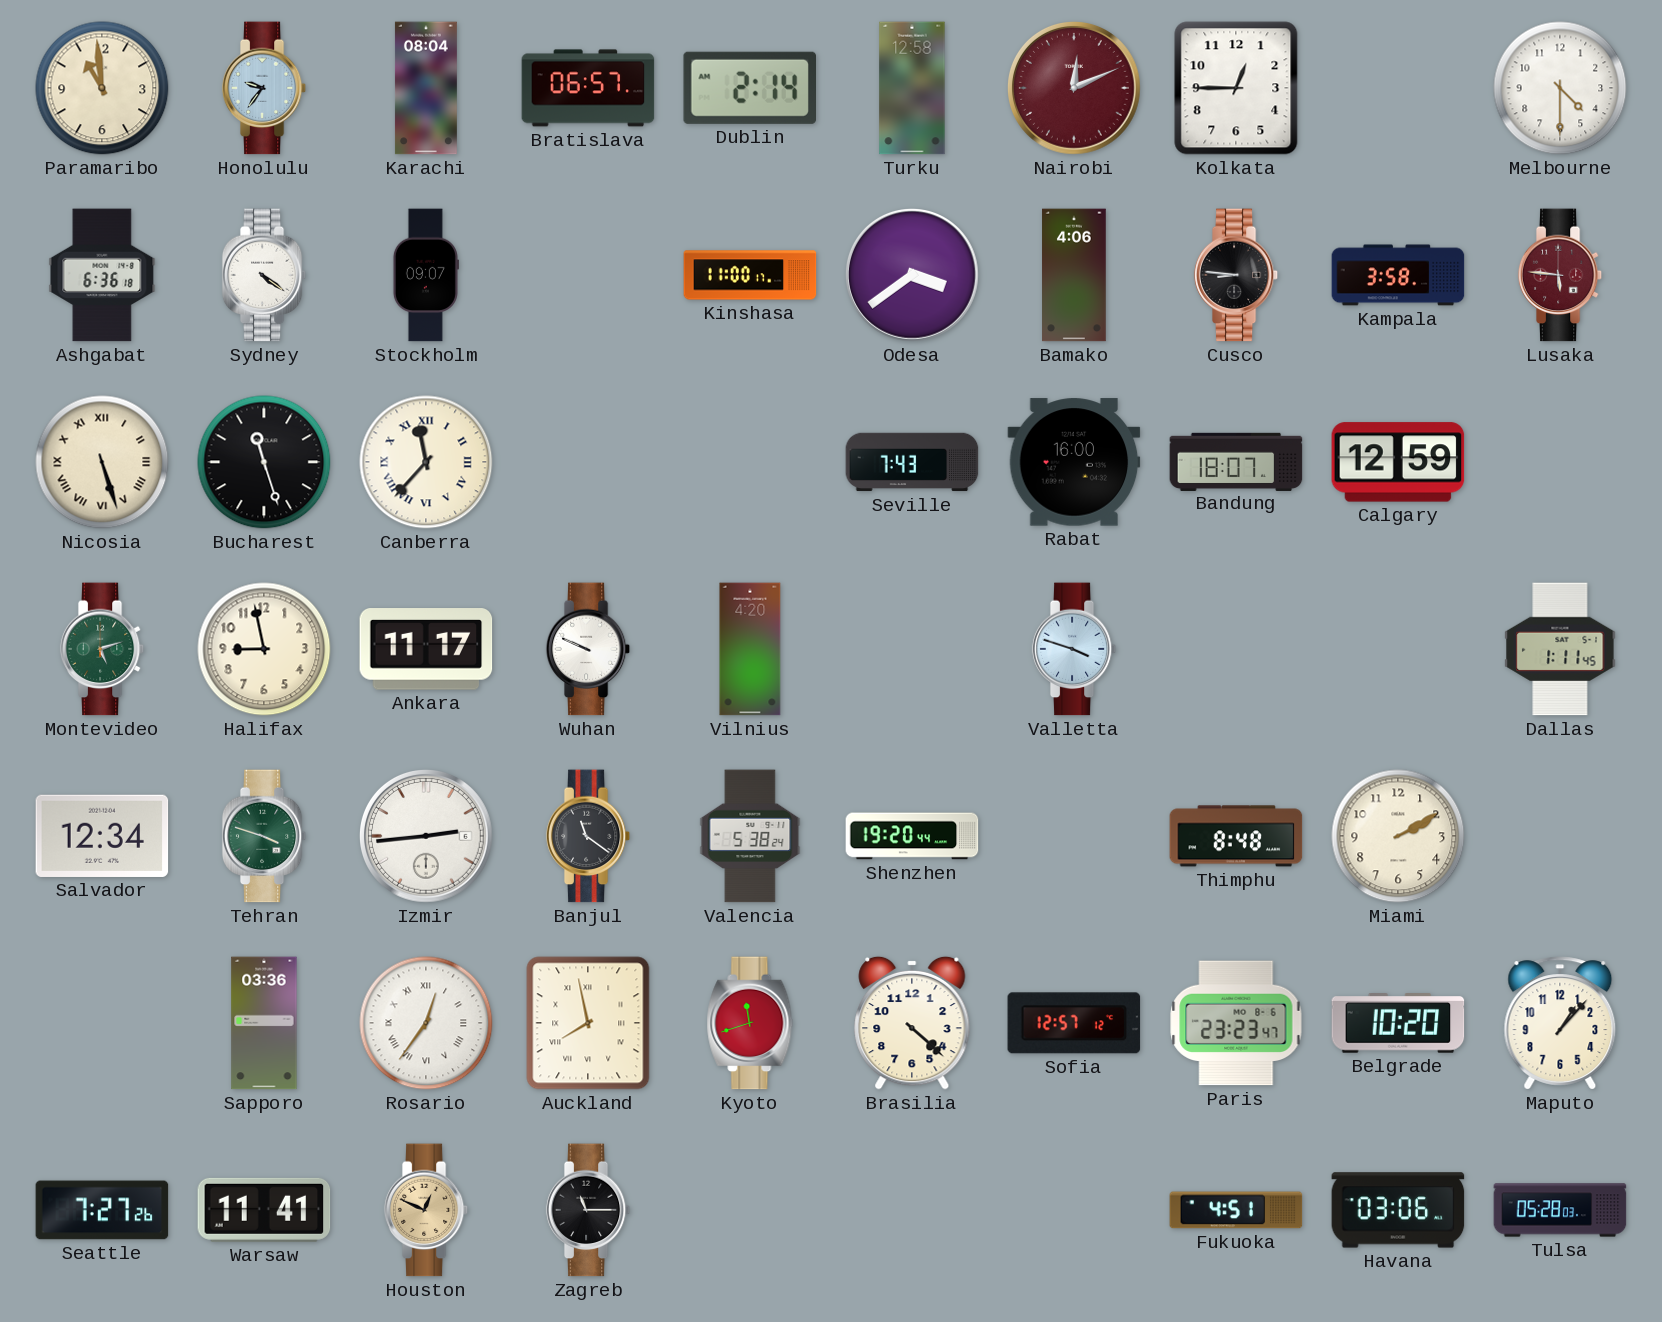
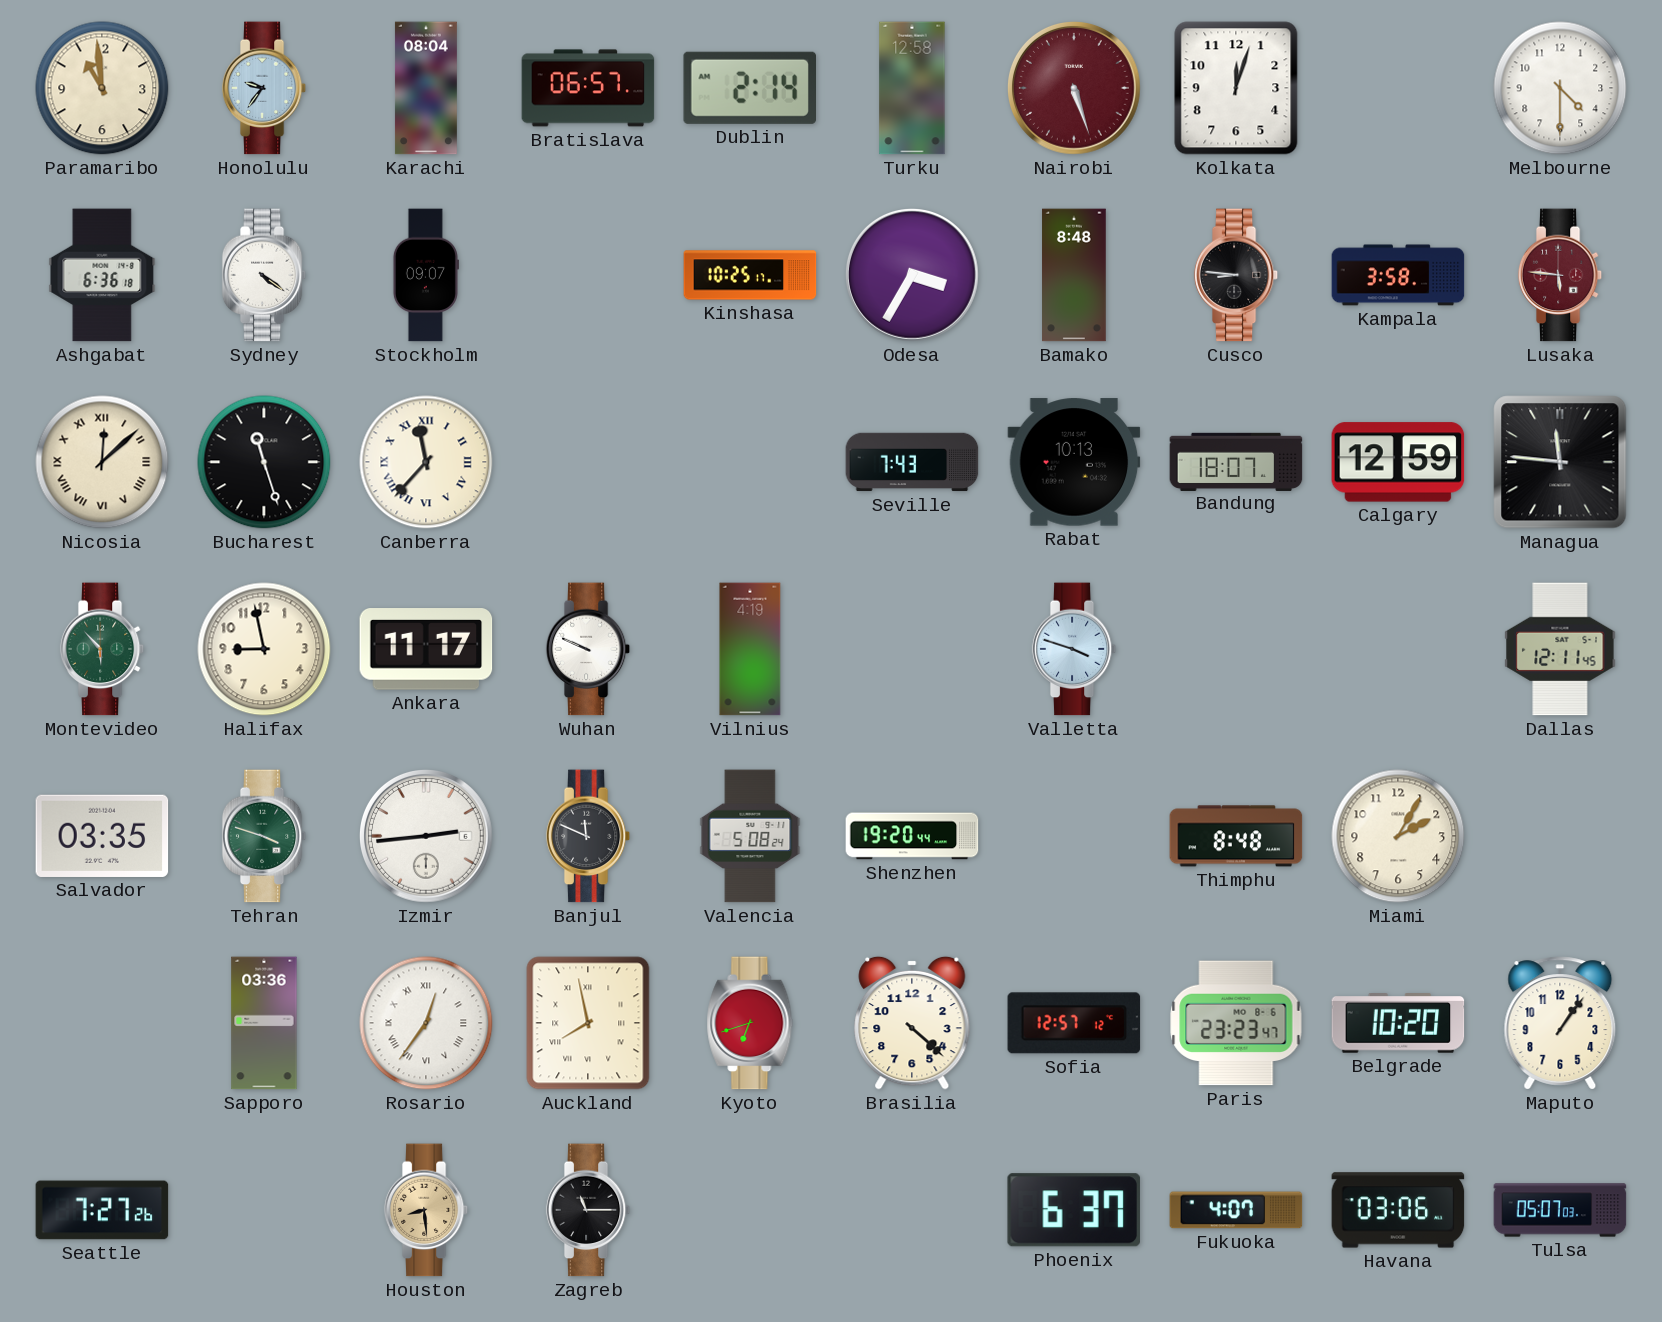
Nairobi: 12:11 -> 5:27
Kolkata: 12:45 -> 12:03
Kinshasa: 11:00 -> 10:25
Odesa: 3:39 -> 3:35
Bamako: 4:06 -> 8:48
Nicosia: 5:27 -> 12:08
Rabat: 16:00 -> 10:13
Managua: none -> 11:46
Montevideo: 5:12 -> 5:53
Vilnius: 4:20 -> 4:19
Dallas: 1:11 -> 12:11
Salvador: 12:34 -> 03:35
Banjul: 11:21 -> 11:49
Valencia: 5:38 -> 5:08
Miami: 2:10 -> 2:05
Kyoto: 11:42 -> 6:42
Maputo: 1:07 -> 1:06
Warsaw: 11:41 -> none
Houston: 12:49 -> 8:29
Phoenix: none -> 6:37
Fukuoka: 4:51 -> 4:07
Tulsa: 05:28 -> 05:07
